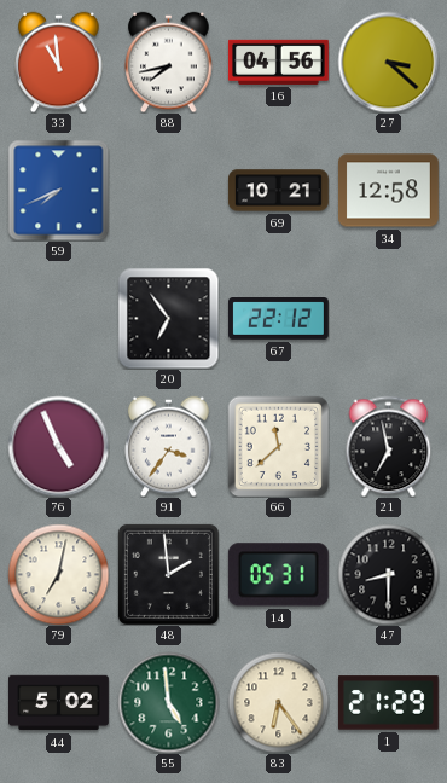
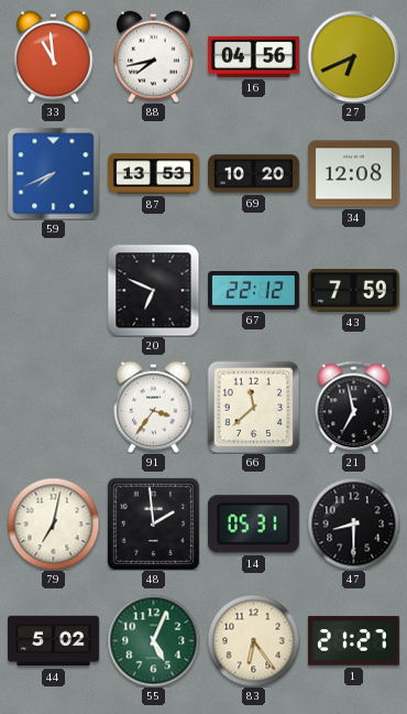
27: 3:22 -> 6:41
87: none -> 13:53
69: 10:21 -> 10:20
34: 12:58 -> 12:08
20: 6:54 -> 6:49
43: none -> 7:59
76: 4:56 -> none
55: 4:59 -> 5:04
1: 21:29 -> 21:27
